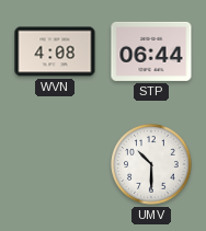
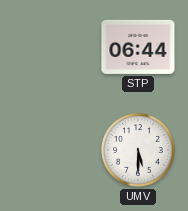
WVN: 4:08 -> none
UMV: 10:30 -> 5:30
